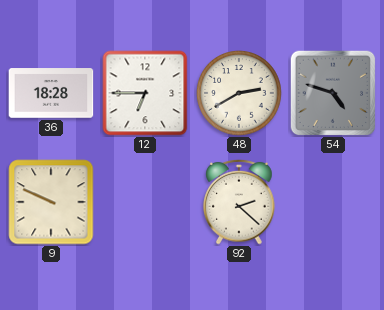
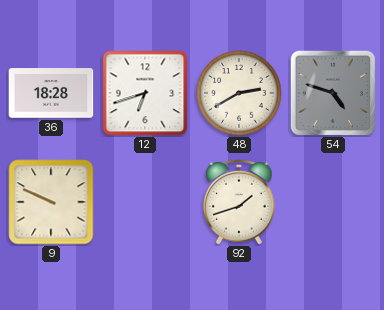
12: 6:45 -> 6:42
92: 2:22 -> 1:42
